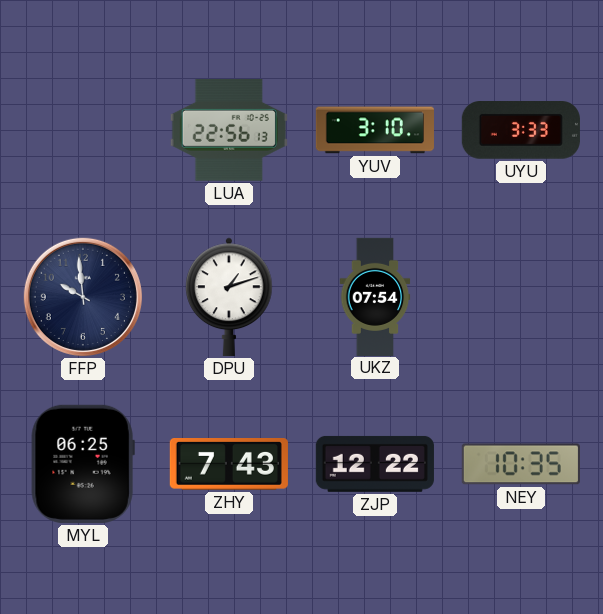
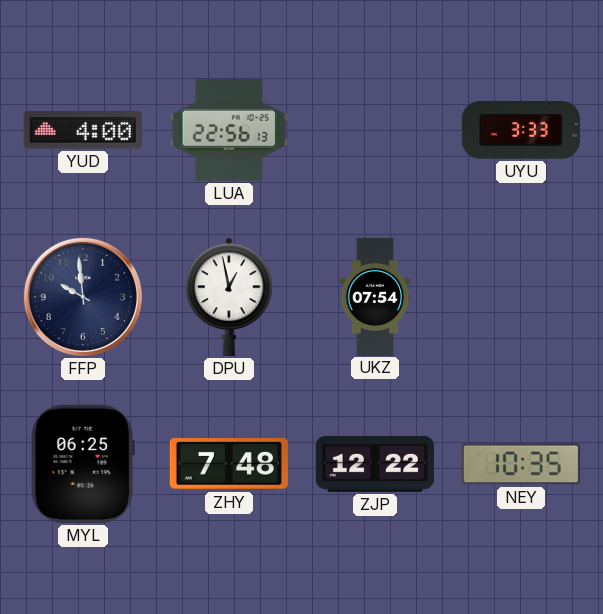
YUD: none -> 4:00
YUV: 3:10 -> none
DPU: 1:12 -> 12:58
ZHY: 7:43 -> 7:48
